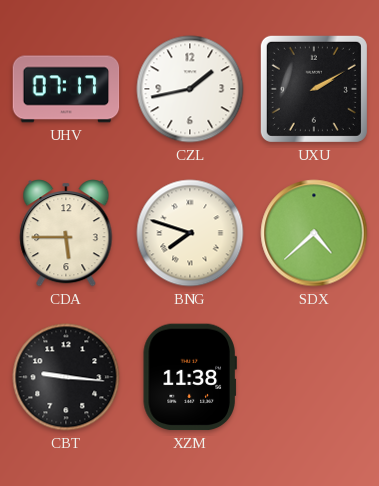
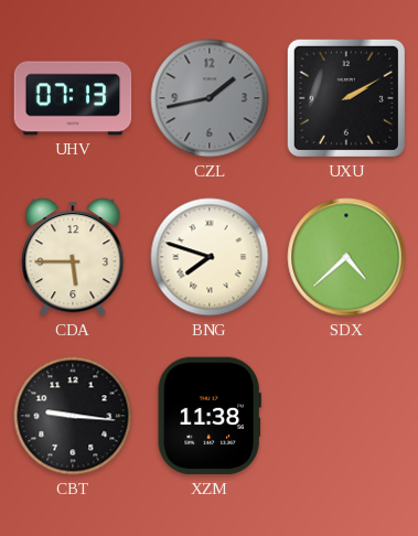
UHV: 07:17 -> 07:13
CZL dial: white -> grey
